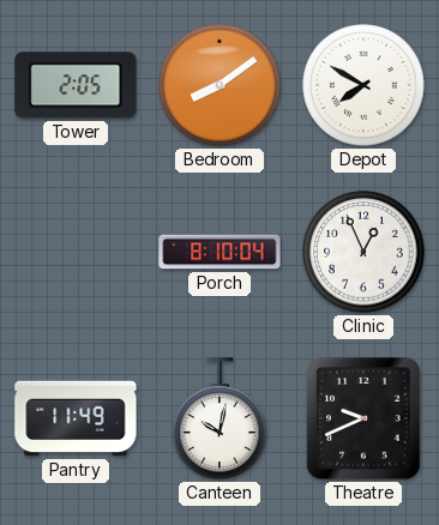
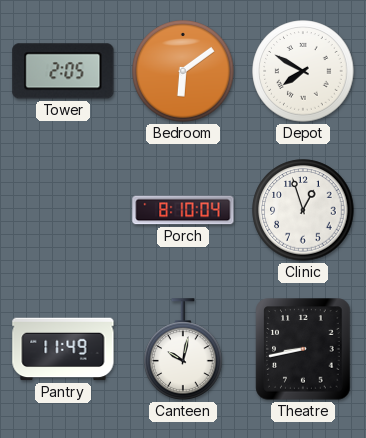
Bedroom: 8:09 -> 6:09
Clinic: 12:56 -> 12:57
Theatre: 9:41 -> 8:43
